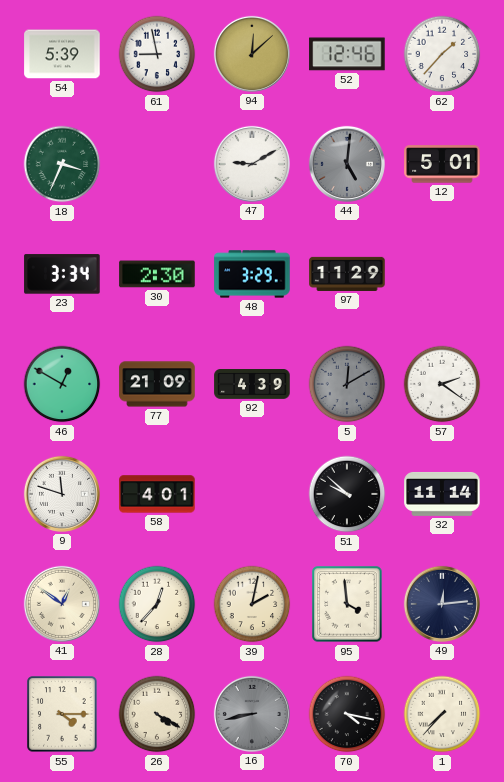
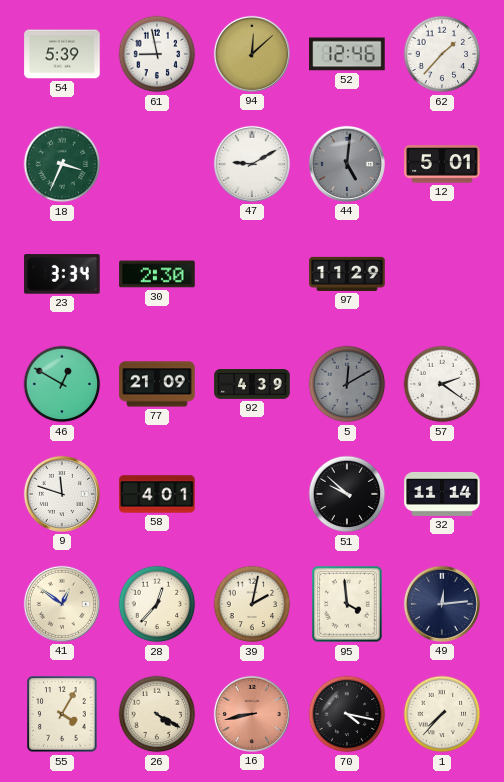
48: 3:29 -> none
55: 4:15 -> 4:05
16 dial: grey -> salmon
